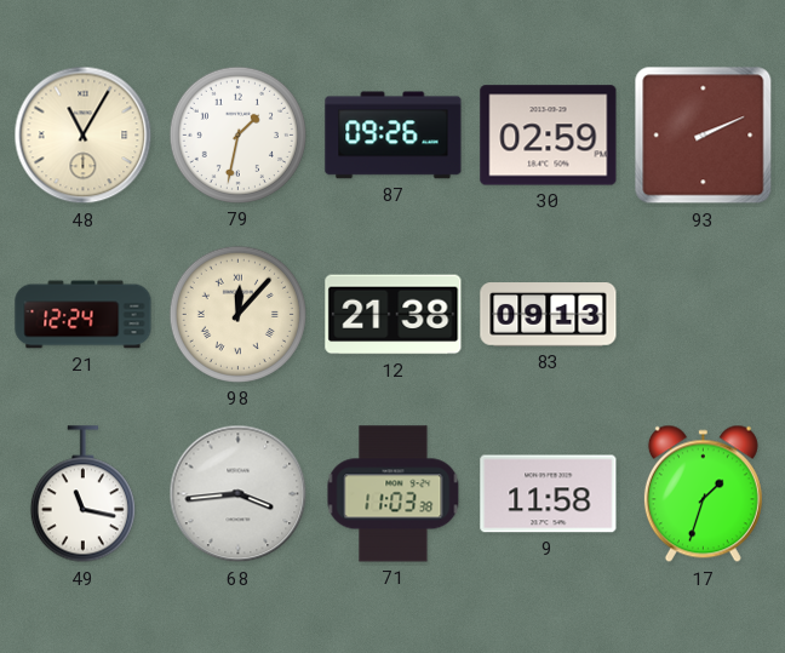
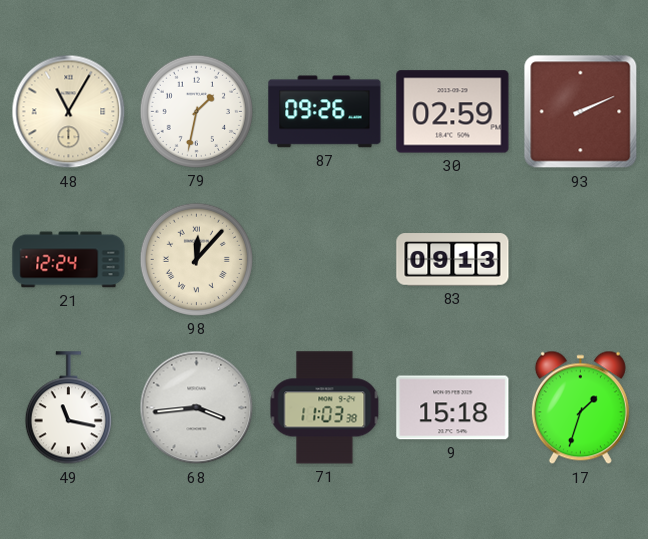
12: 21:38 -> none
9: 11:58 -> 15:18
